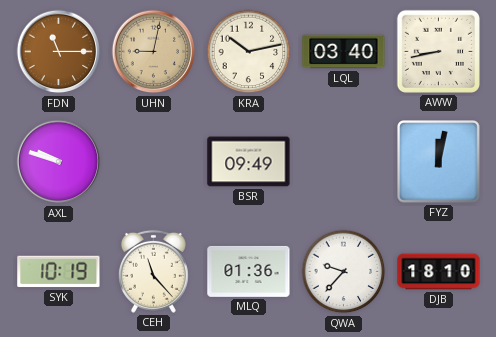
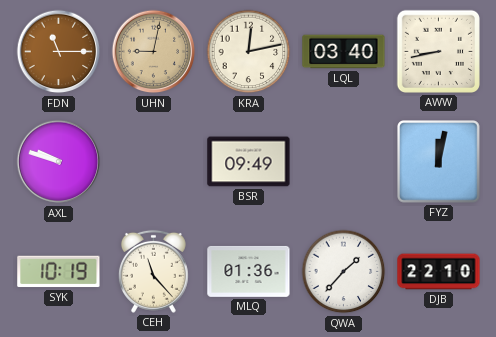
KRA: 10:13 -> 12:13
QWA: 9:37 -> 1:37
DJB: 18:10 -> 22:10
